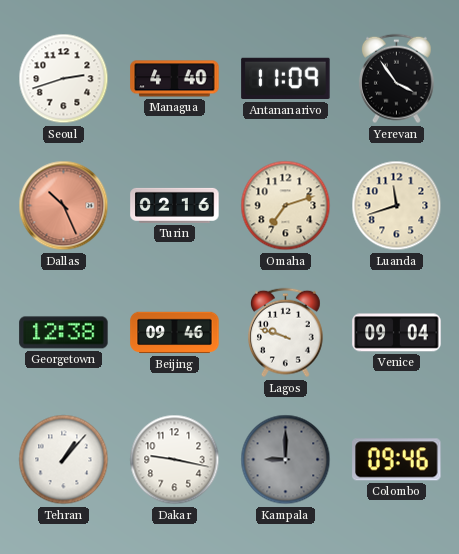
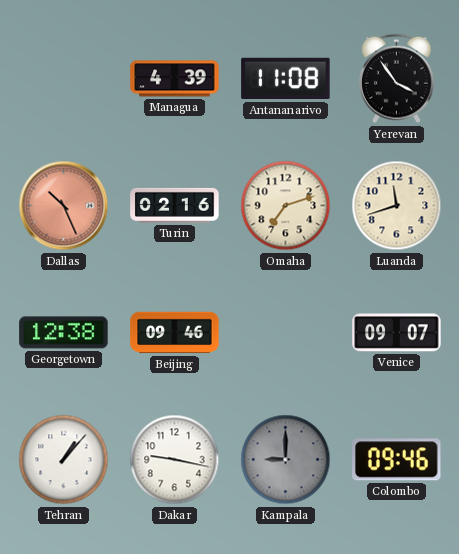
Seoul: 2:42 -> none
Managua: 4:40 -> 4:39
Antananarivo: 11:09 -> 11:08
Lagos: 9:48 -> none
Venice: 09:04 -> 09:07
